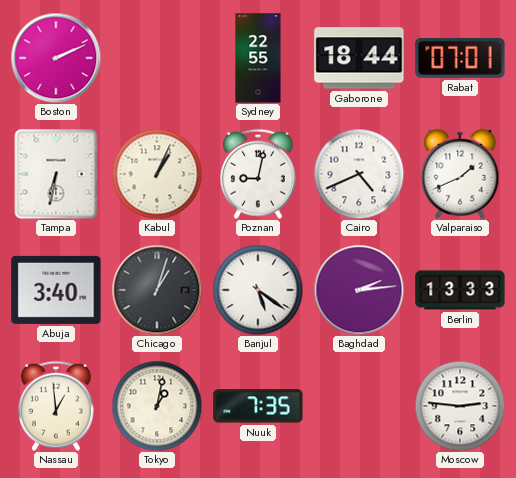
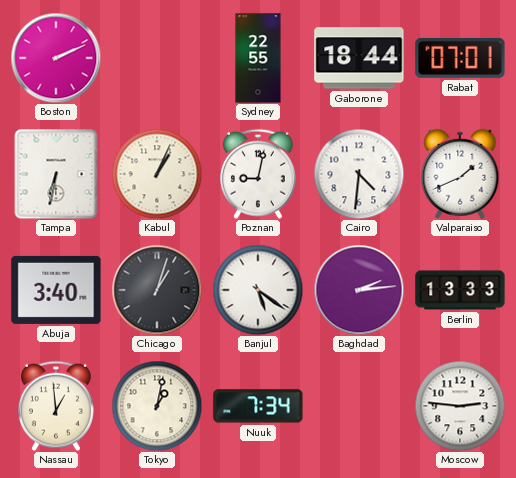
Cairo: 4:41 -> 4:31
Nuuk: 7:35 -> 7:34
